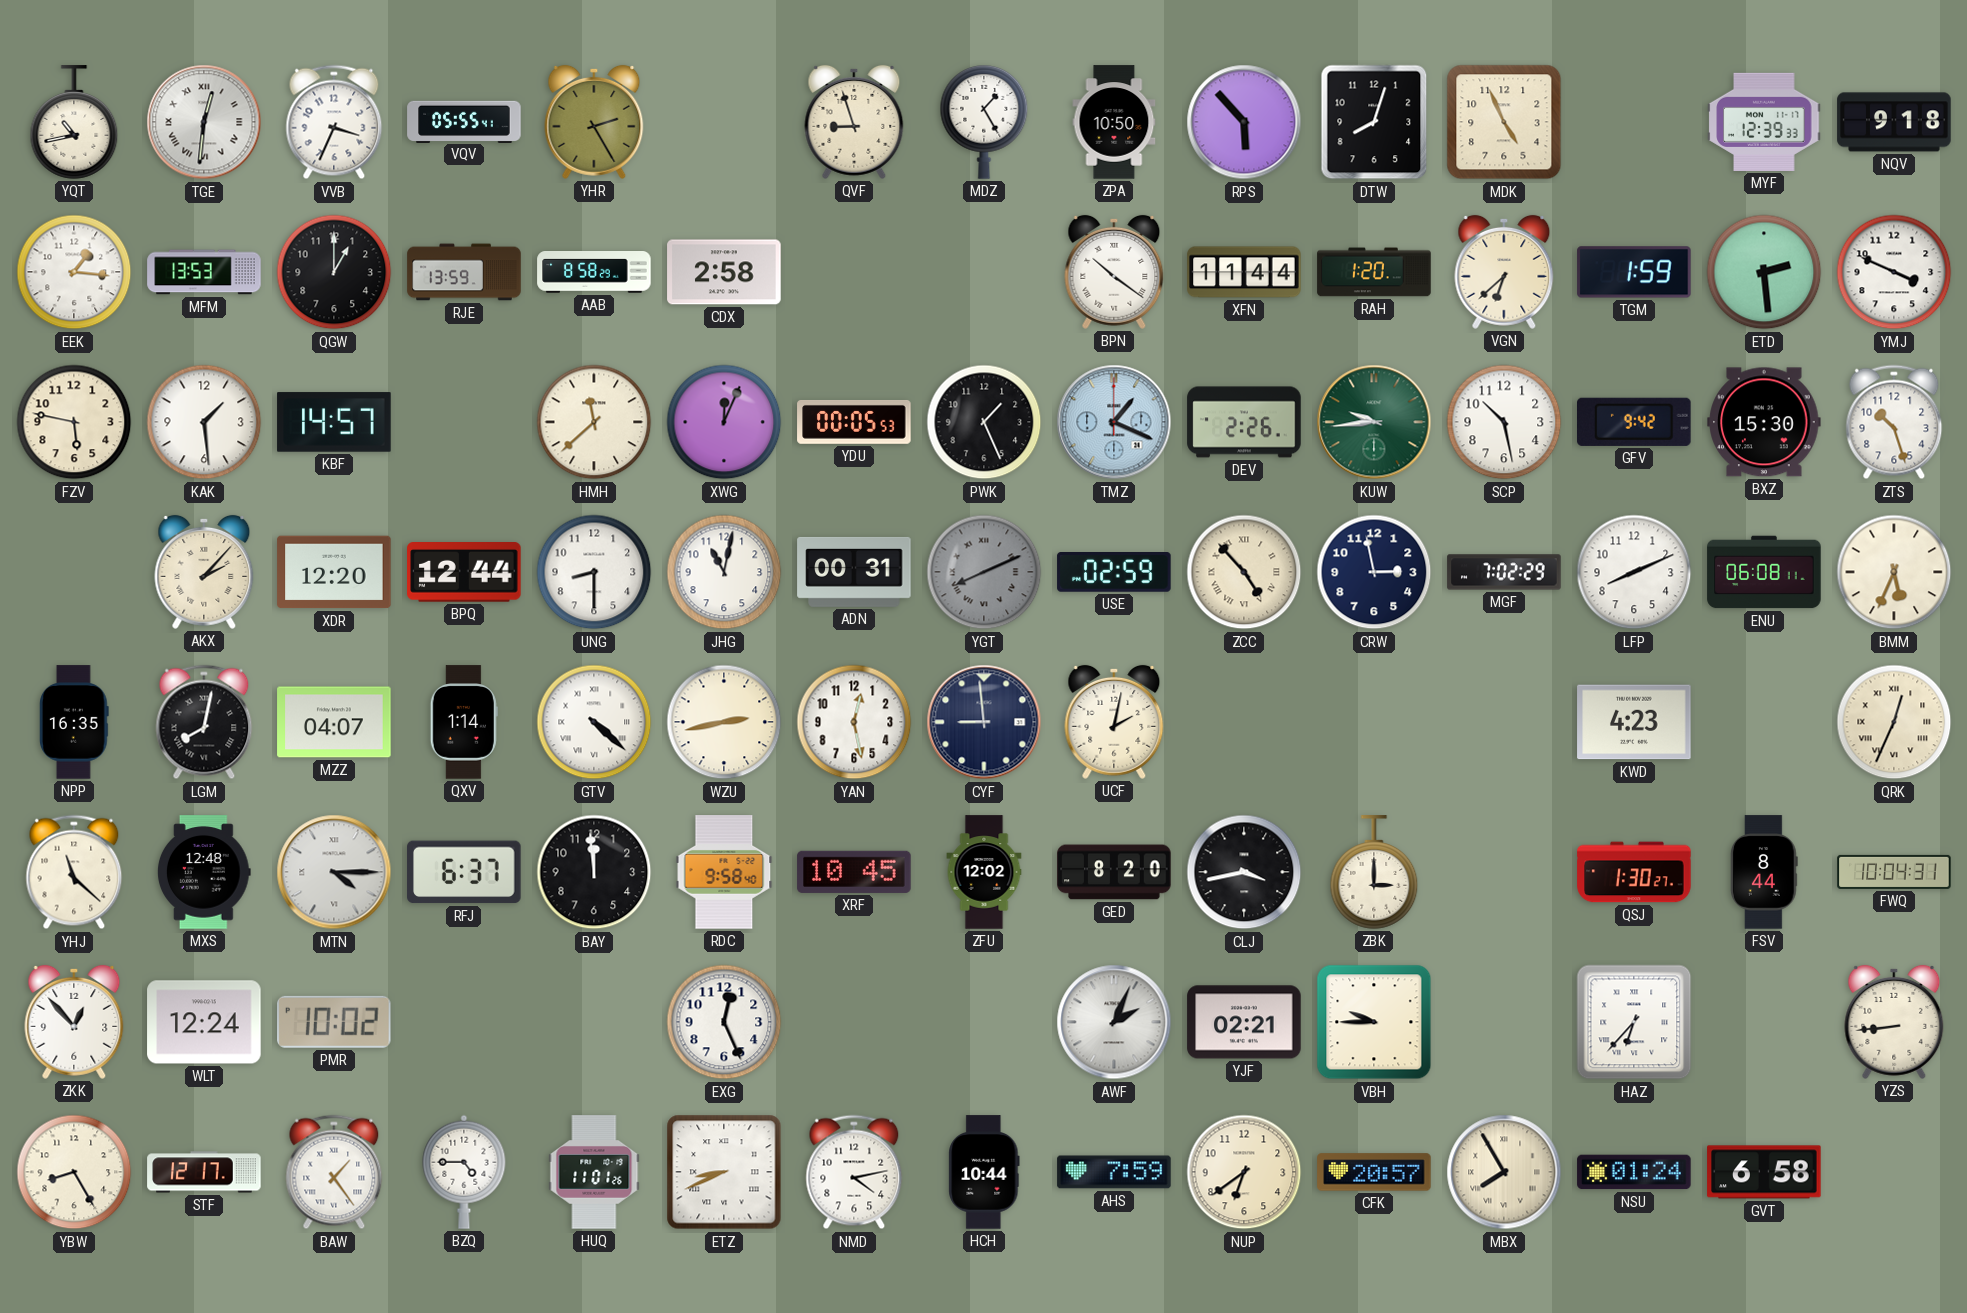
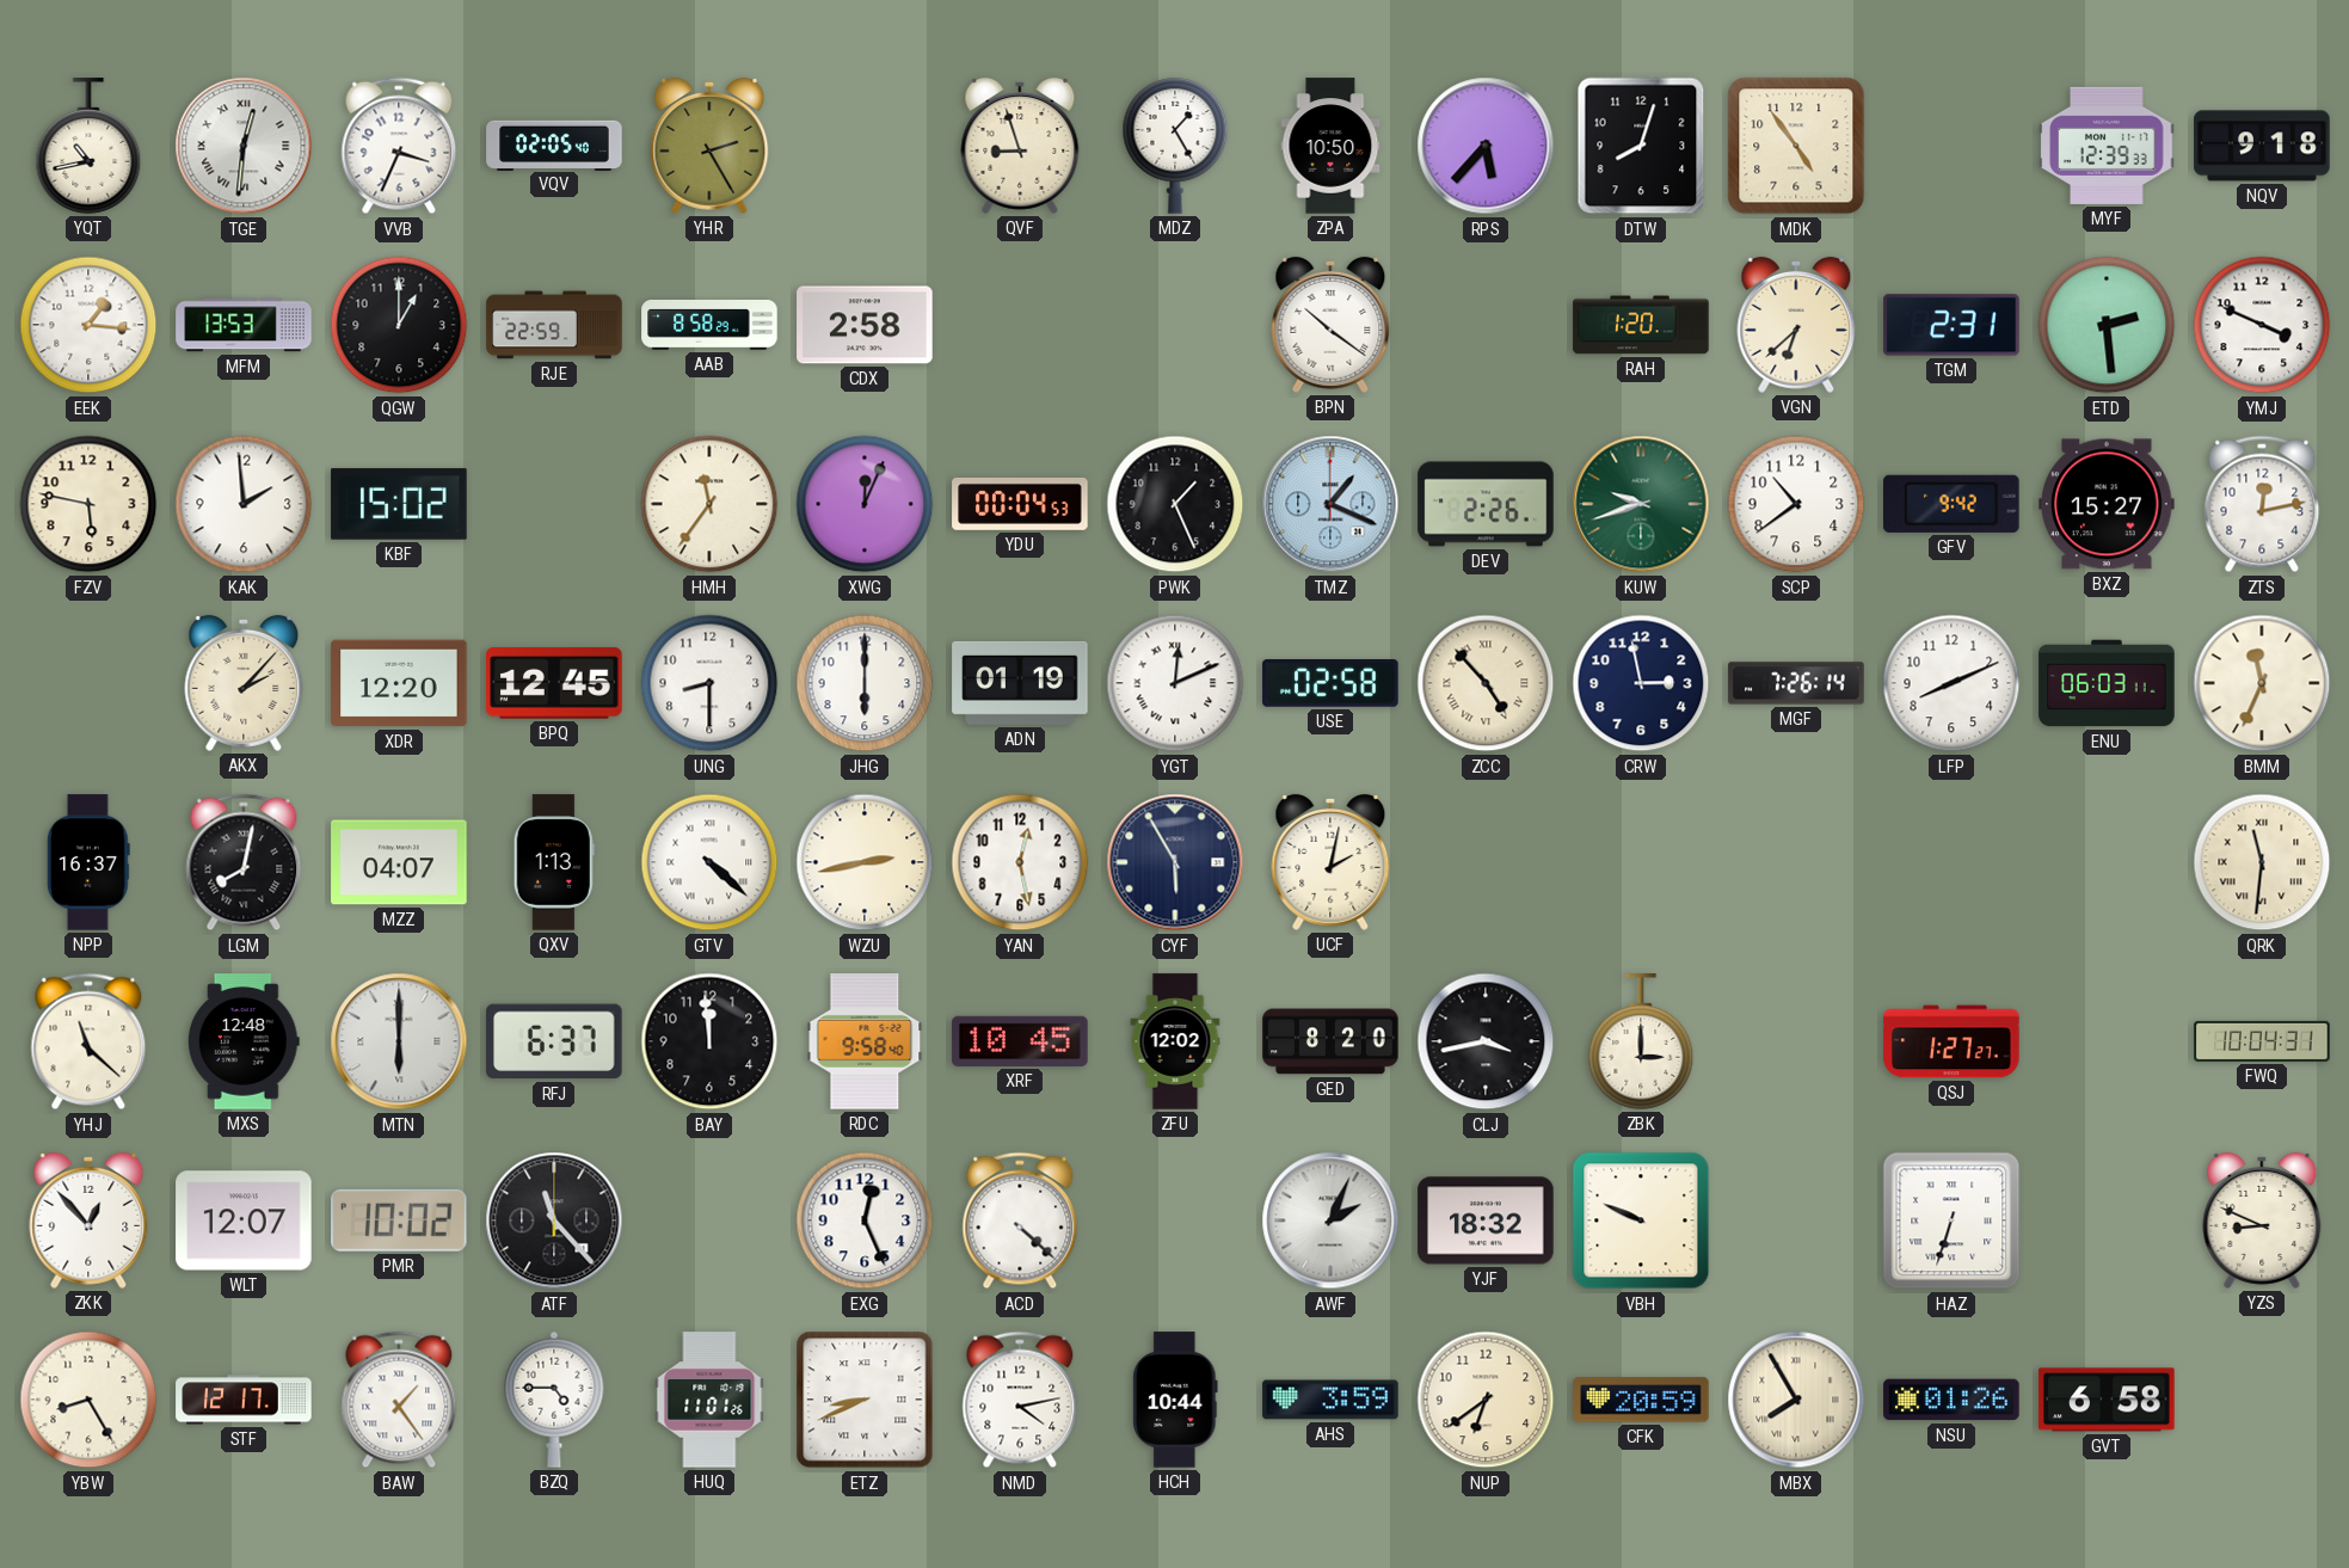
VQV: 05:55 -> 02:05
RPS: 5:53 -> 5:37
MDK: 4:56 -> 4:54
RJE: 13:59 -> 22:59
XFN: 11:44 -> none
TGM: 1:59 -> 2:31
KAK: 1:29 -> 1:59
KBF: 14:57 -> 15:02
HMH: 11:38 -> 11:36
YDU: 00:05 -> 00:04
KUW: 9:44 -> 9:42
SCP: 10:28 -> 10:39
BXZ: 15:30 -> 15:27
ZTS: 10:27 -> 12:13
BPQ: 12:44 -> 12:45
JHG: 11:02 -> 6:00
ADN: 00:31 -> 01:19
YGT: 8:11 -> 12:11
YGT dial: grey -> white
USE: 02:59 -> 02:58
MGF: 7:02 -> 7:26
ENU: 06:08 -> 06:03
BMM: 5:34 -> 11:34
NPP: 16:35 -> 16:37
QXV: 1:14 -> 1:13
CYF: 8:59 -> 5:55
KWD: 4:23 -> none
QRK: 12:34 -> 11:31
MTN: 4:15 -> 6:00
QSJ: 1:30 -> 1:27
FSV: 8:44 -> none
WLT: 12:24 -> 12:07
ATF: none -> 11:23
ACD: none -> 4:22
YJF: 02:21 -> 18:32
VBH: 9:45 -> 9:49
HAZ: 6:37 -> 6:33
YZS: 8:44 -> 8:49
AHS: 7:59 -> 3:59
CFK: 20:57 -> 20:59
NSU: 01:24 -> 01:26
